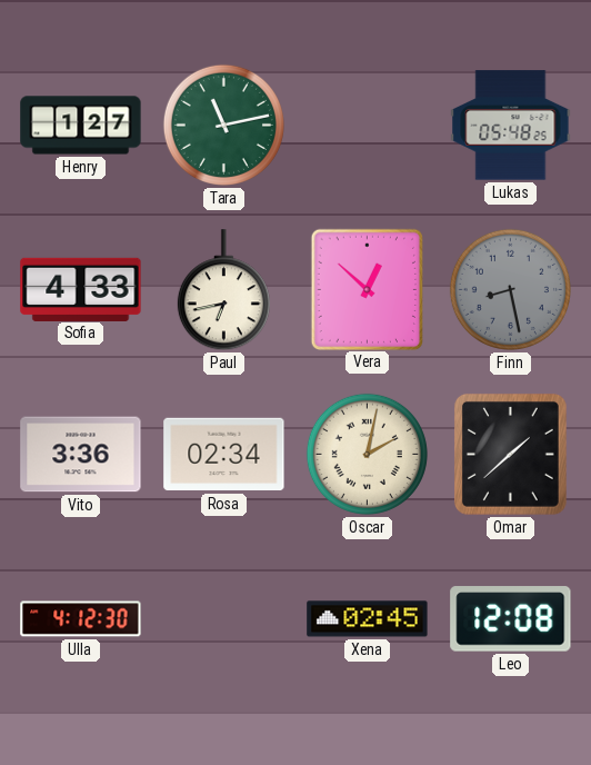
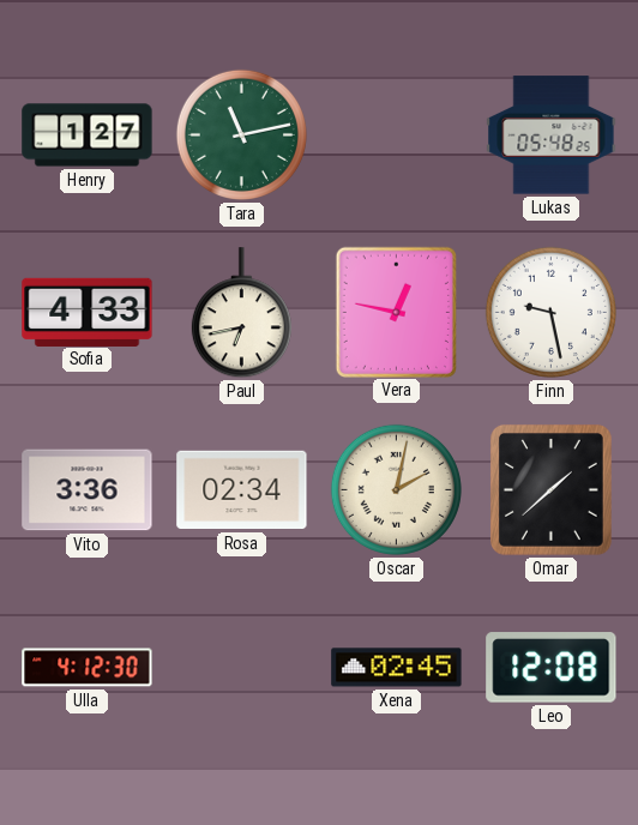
Vera: 12:52 -> 12:47
Finn: 8:28 -> 9:28
Finn dial: grey -> white
